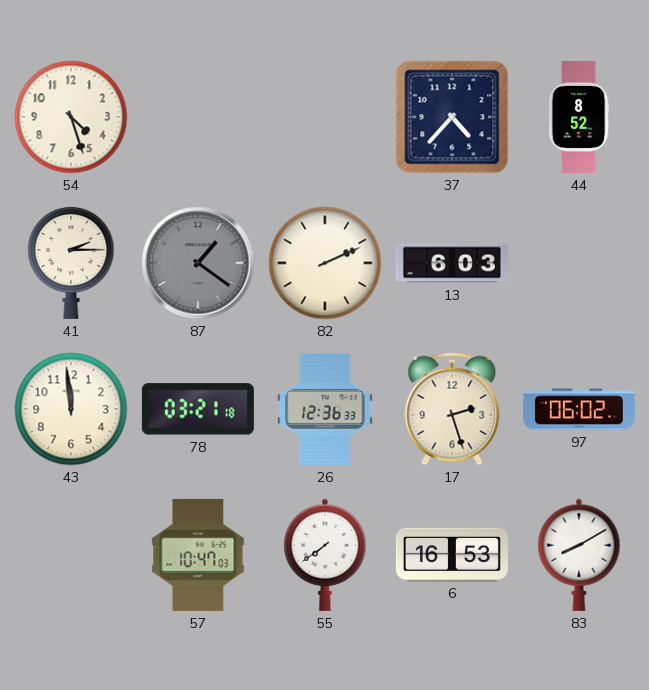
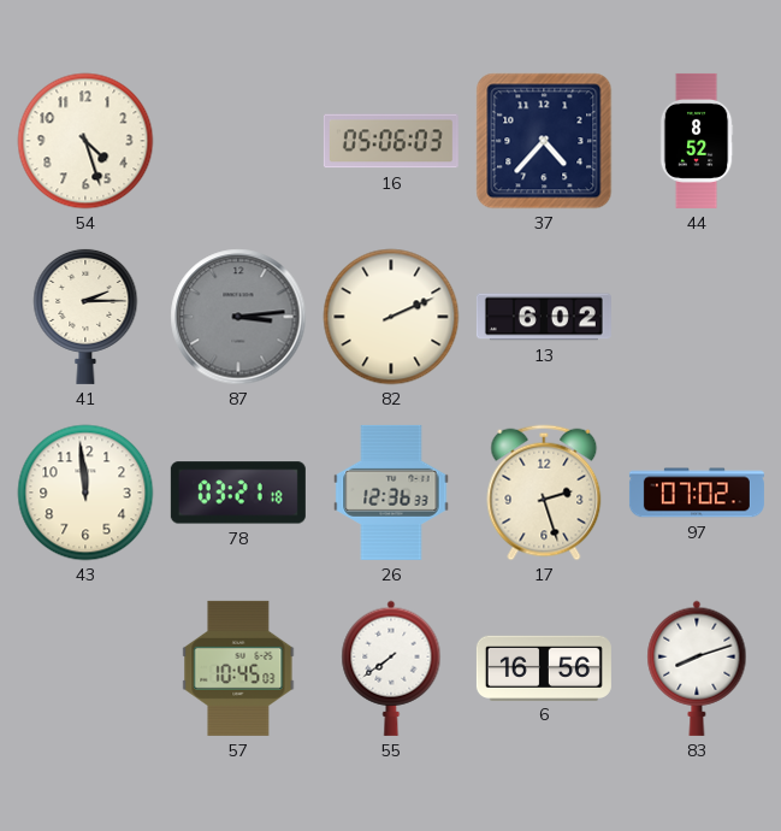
16: none -> 05:06
87: 1:21 -> 3:14
13: 6:03 -> 6:02
97: 06:02 -> 07:02
57: 10:47 -> 10:45
6: 16:53 -> 16:56
83: 8:10 -> 8:12
